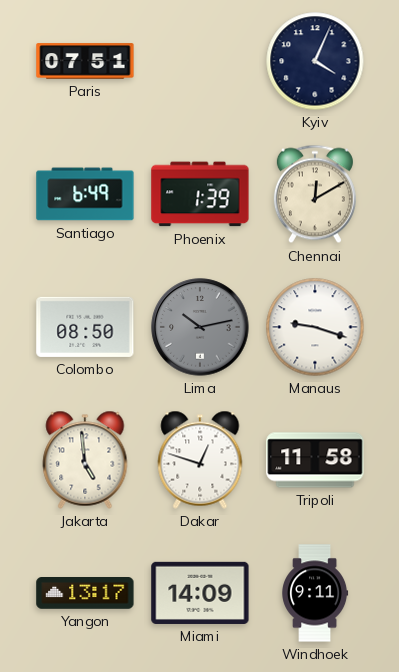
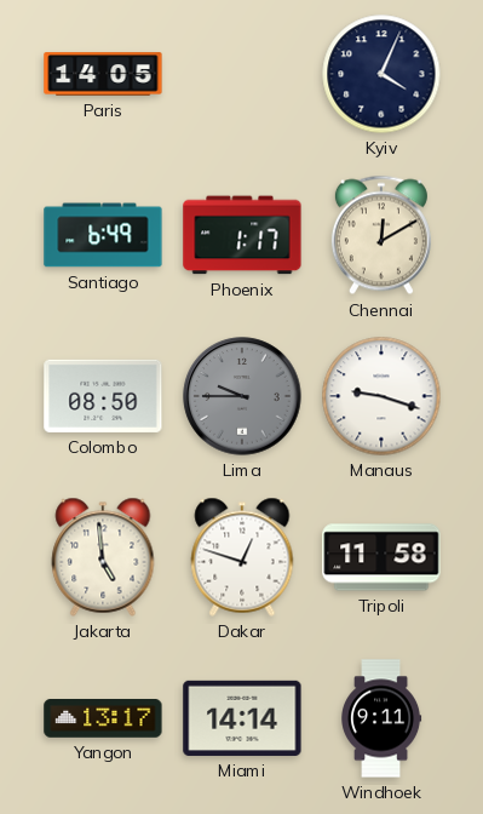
Paris: 07:51 -> 14:05
Phoenix: 1:39 -> 1:17
Lima: 10:13 -> 9:45
Miami: 14:09 -> 14:14
